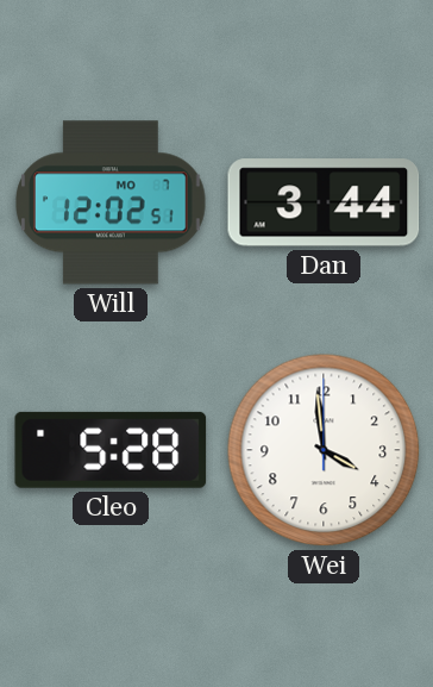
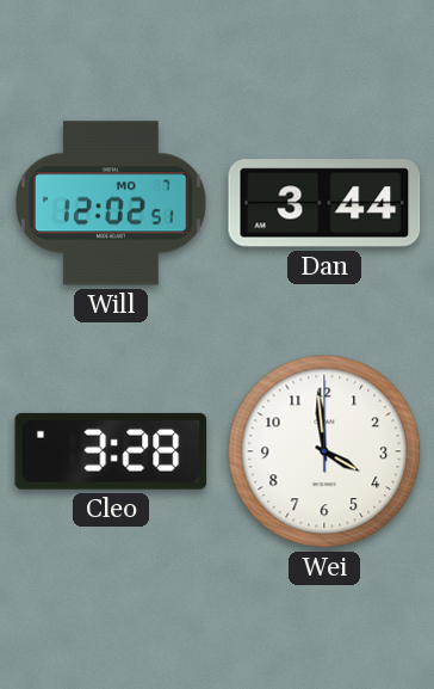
Cleo: 5:28 -> 3:28
